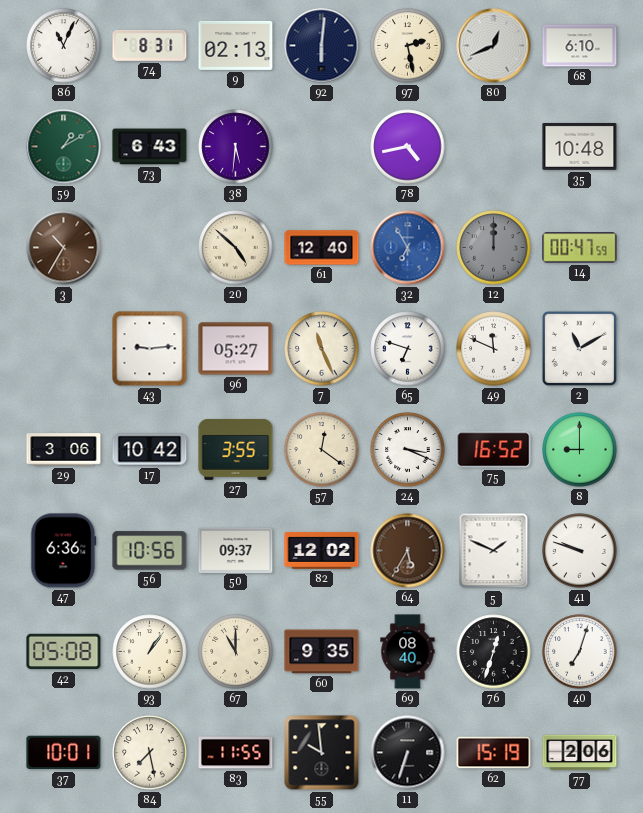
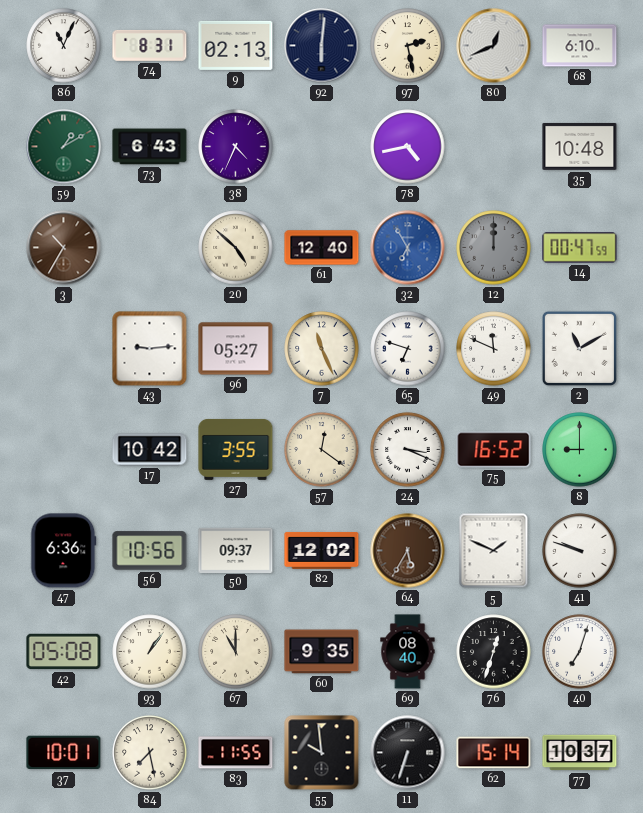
38: 5:31 -> 4:34
29: 3:06 -> none
62: 15:19 -> 15:14
77: 2:06 -> 10:37
